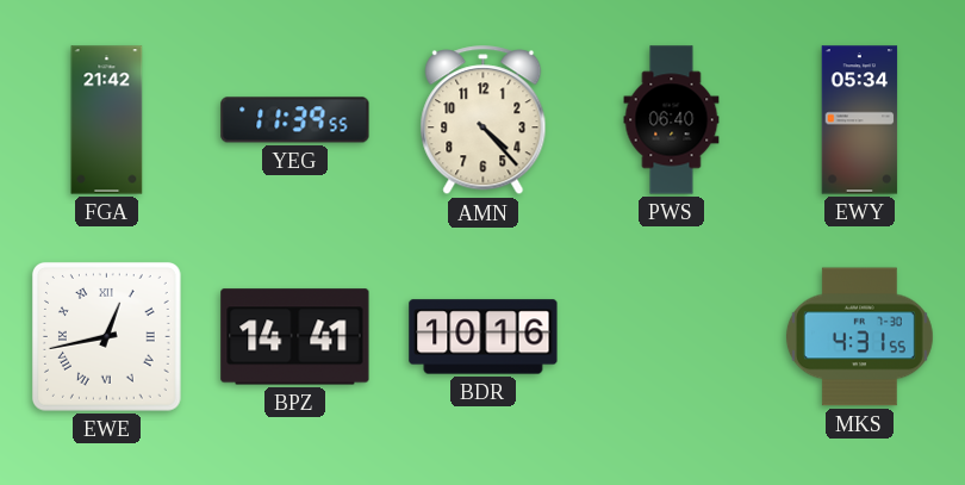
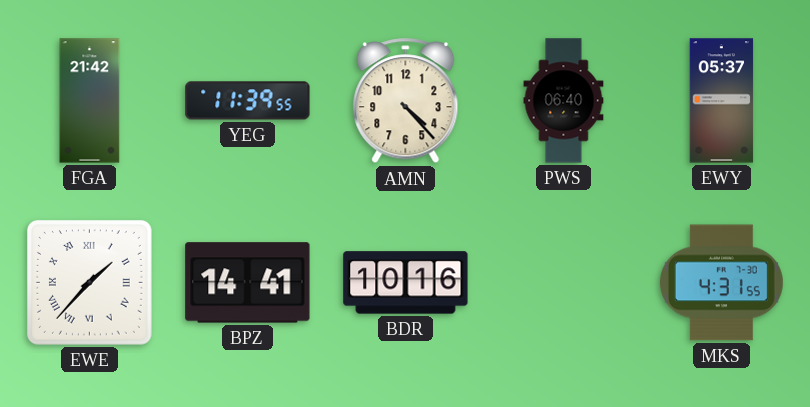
EWY: 05:34 -> 05:37
EWE: 12:43 -> 1:37
